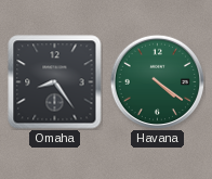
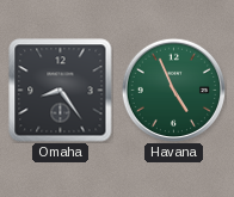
Havana: 4:21 -> 4:56
